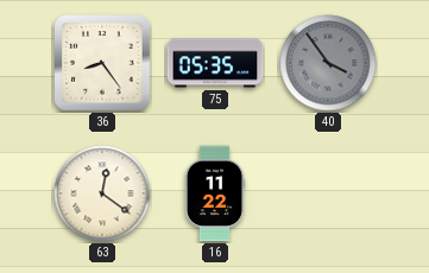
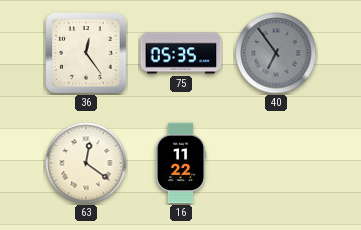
36: 8:24 -> 12:24
40: 3:54 -> 6:54
